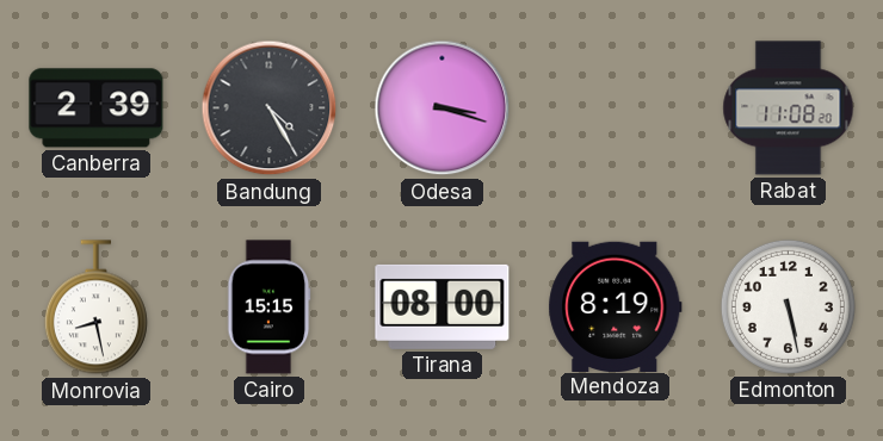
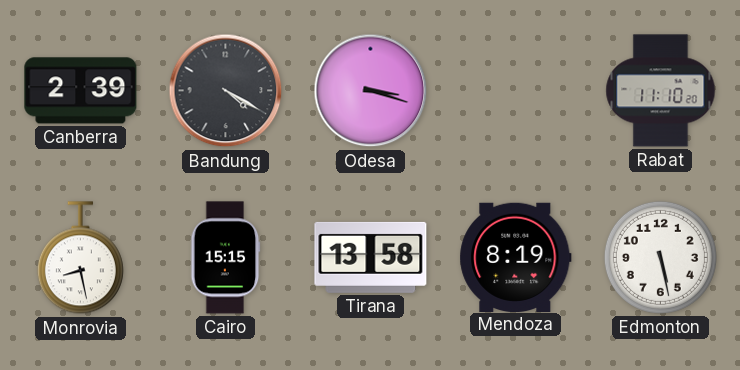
Bandung: 4:25 -> 4:20
Rabat: 11:08 -> 11:10
Tirana: 08:00 -> 13:58
